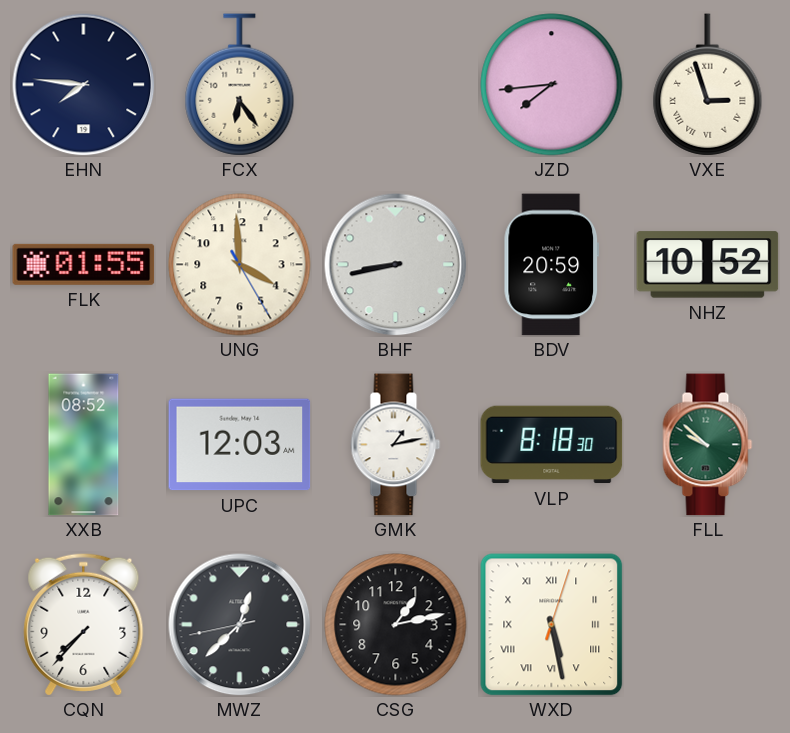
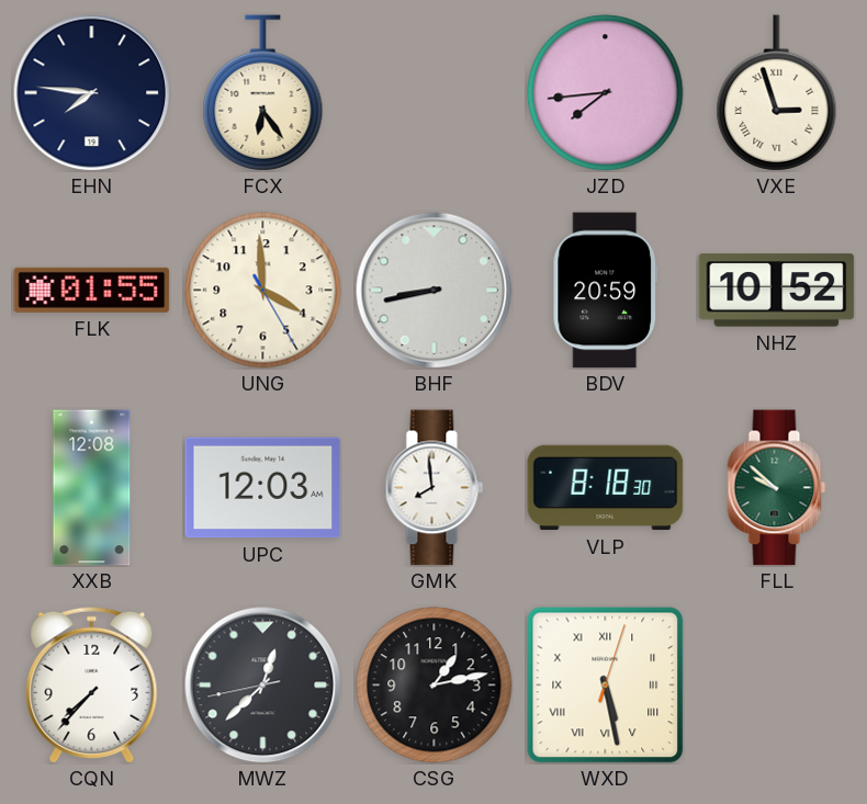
XXB: 08:52 -> 12:08
GMK: 1:13 -> 7:59
